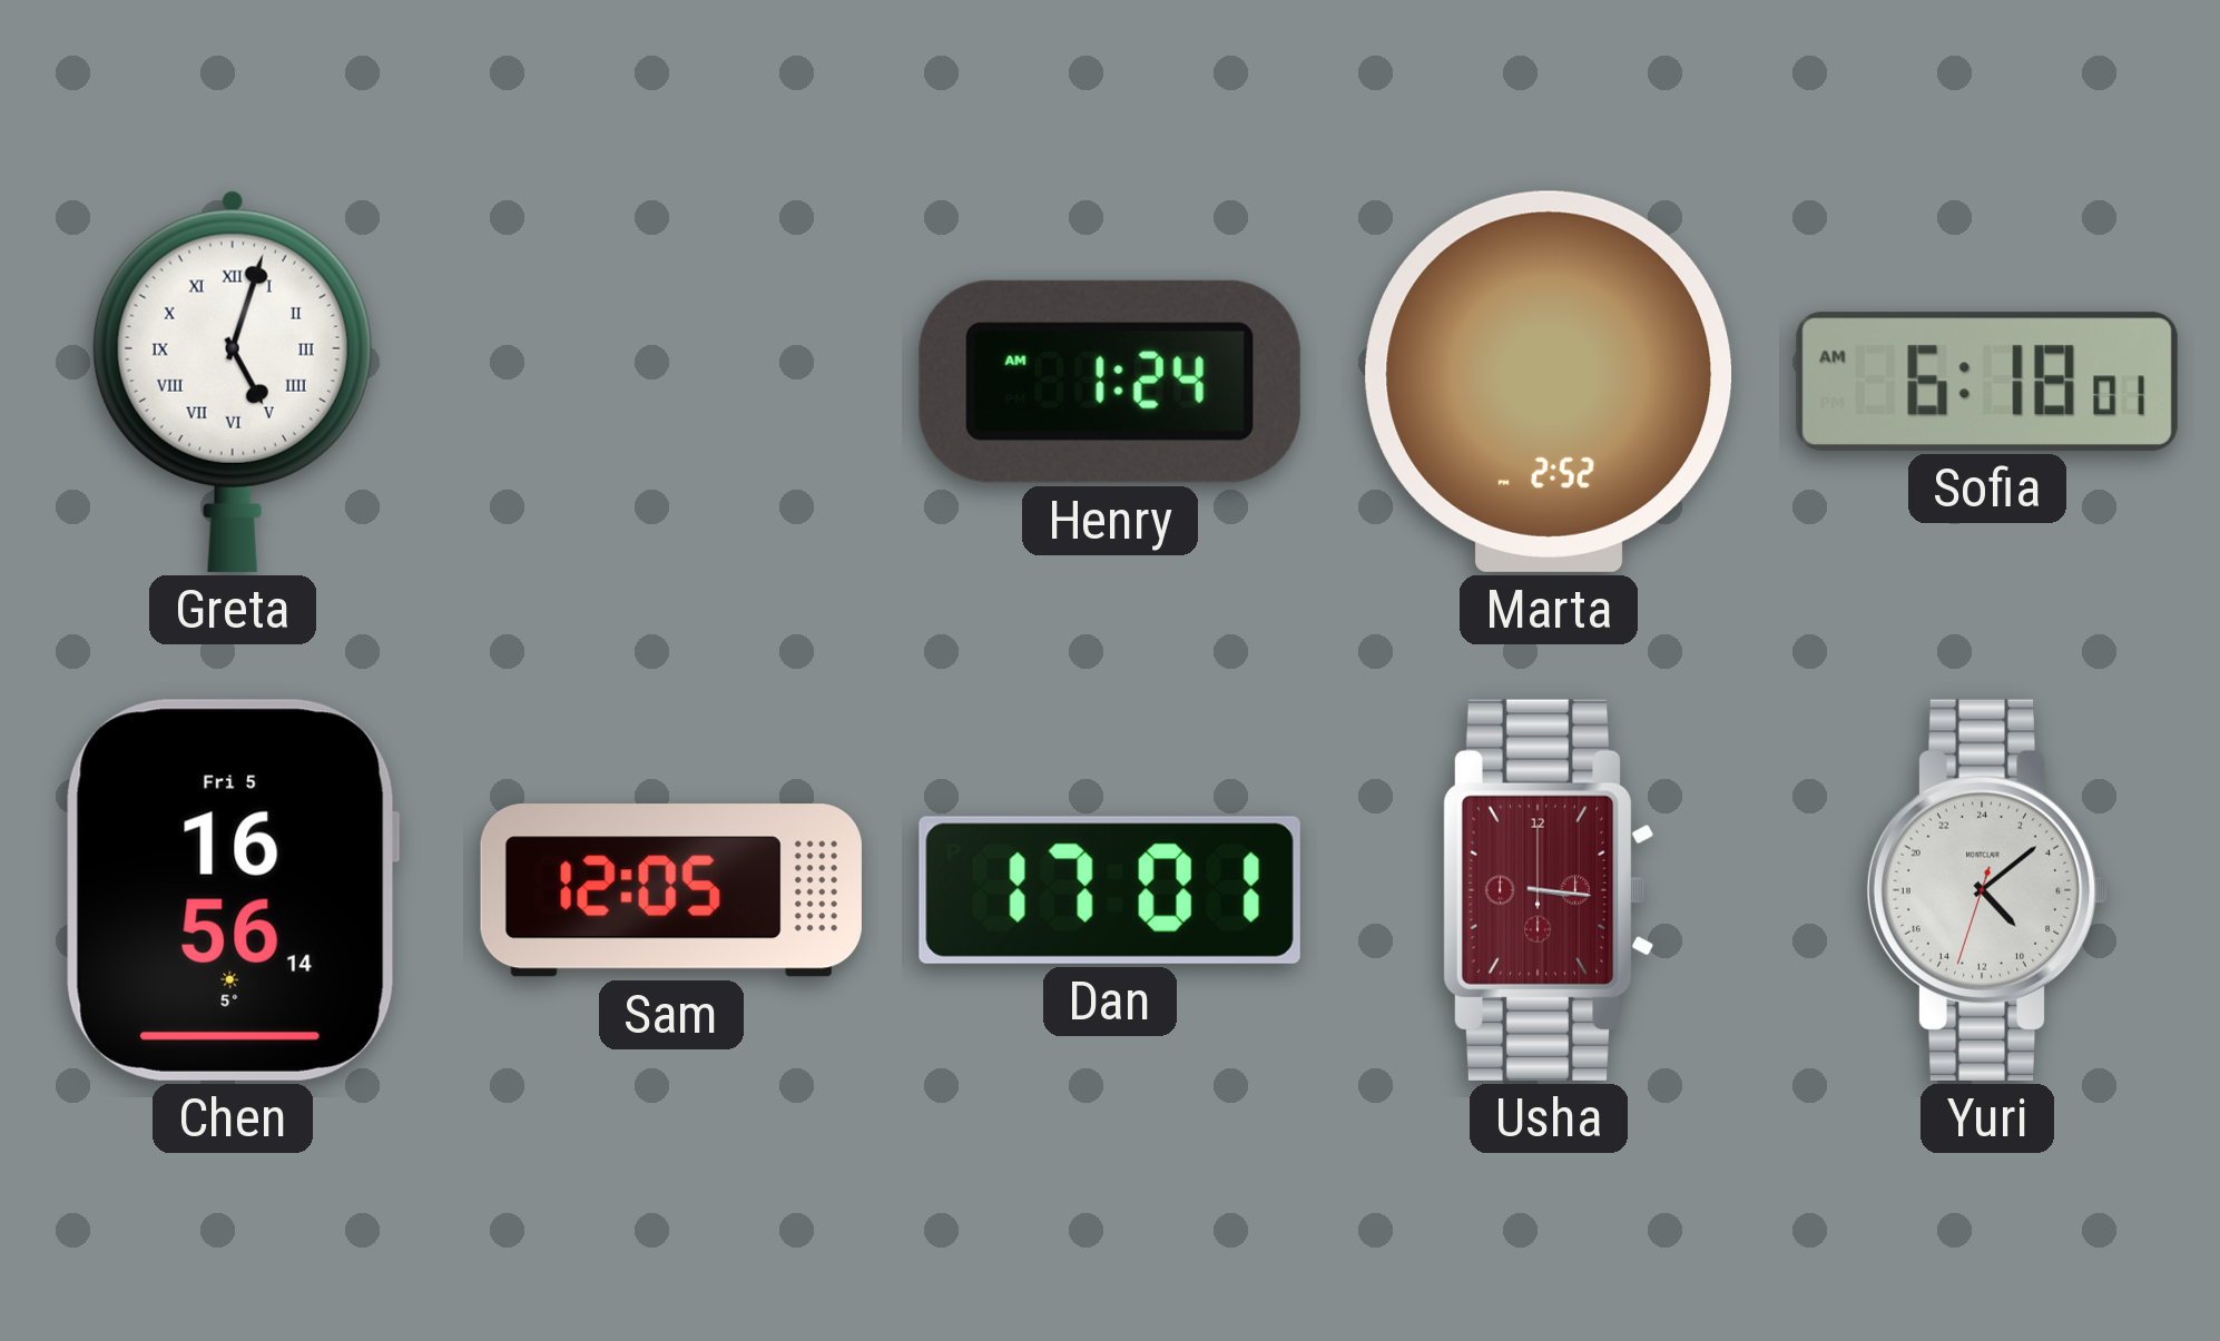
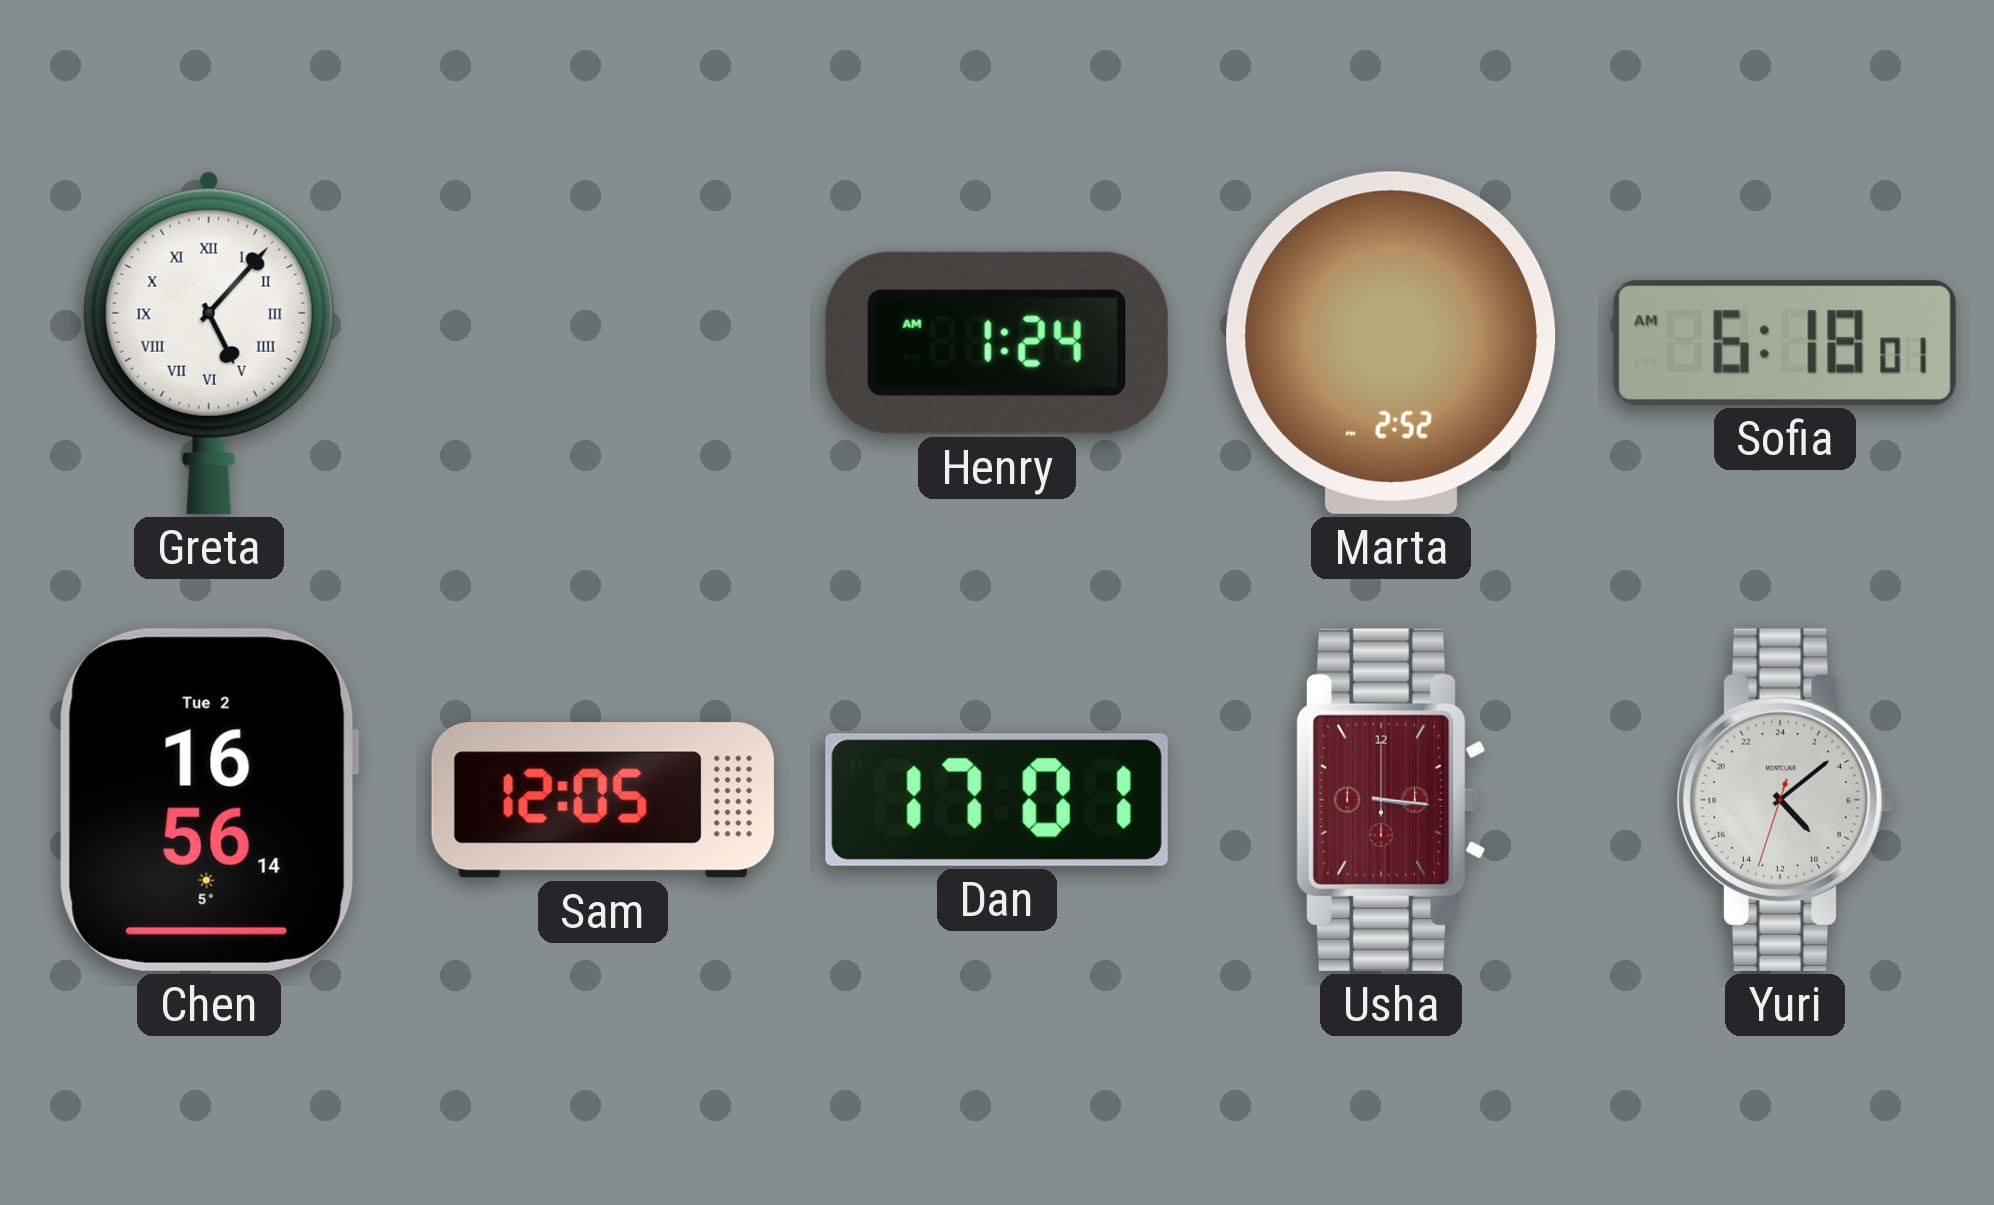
Greta: 5:03 -> 5:07
Chen date: Fri 5 -> Tue 2
